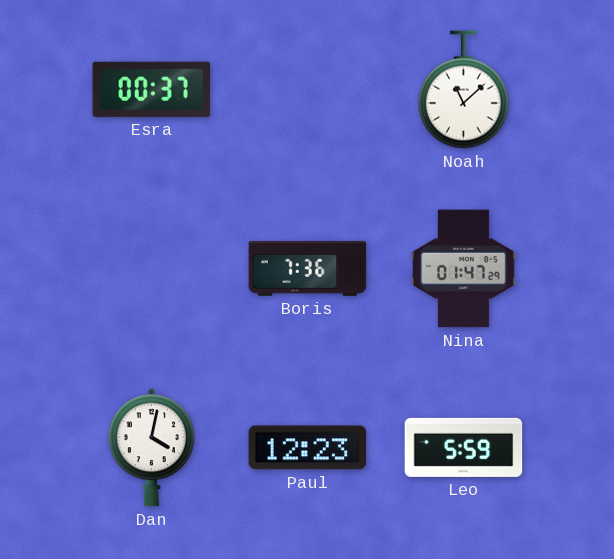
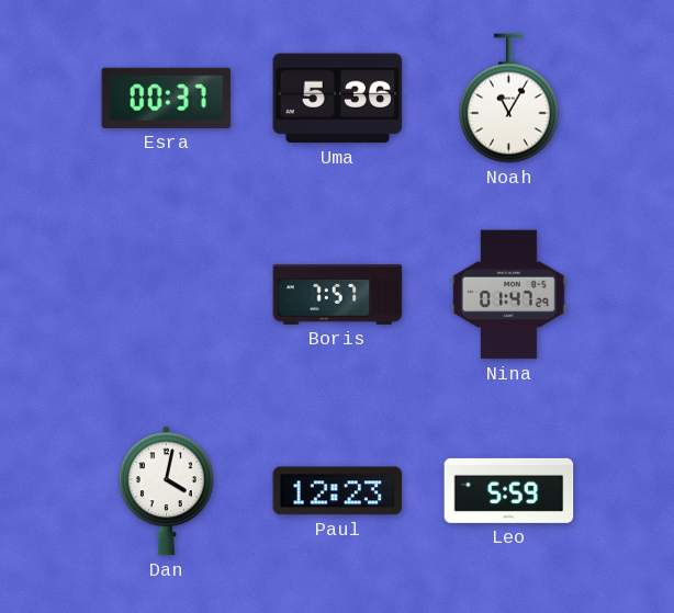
Uma: none -> 5:36
Noah: 11:08 -> 11:05
Boris: 7:36 -> 7:57
